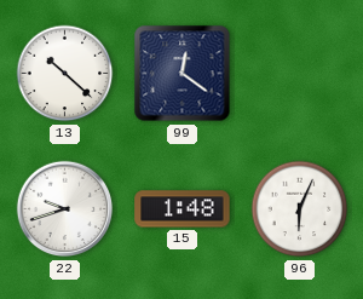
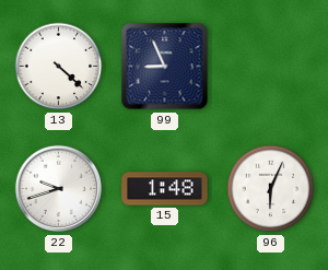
13: 10:22 -> 4:22
99: 12:21 -> 8:56
